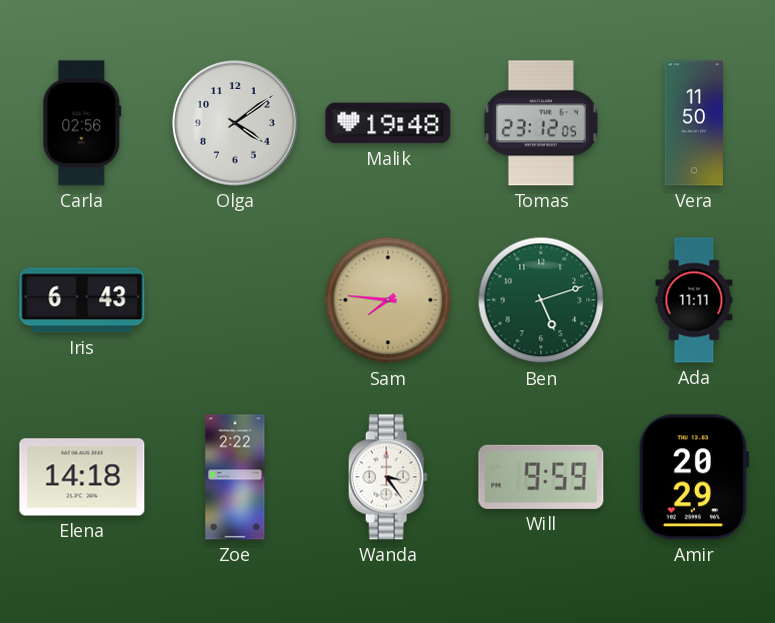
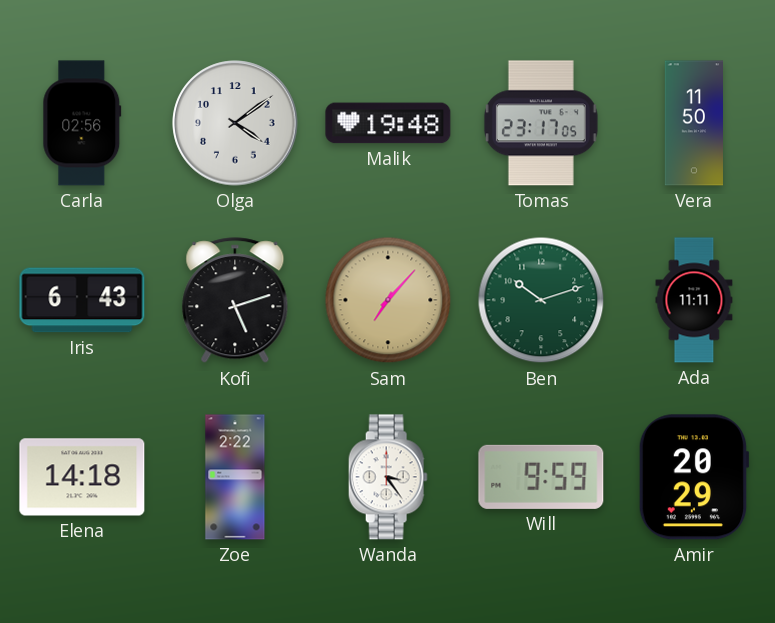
Tomas: 23:12 -> 23:17
Kofi: none -> 5:12
Sam: 7:46 -> 7:07
Ben: 5:12 -> 10:12
